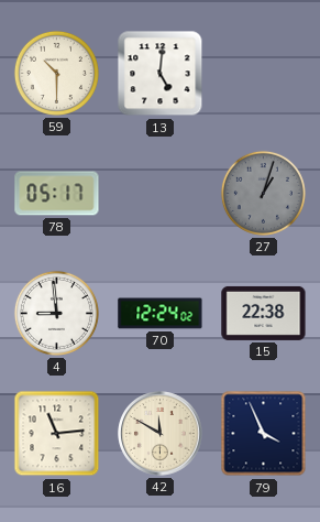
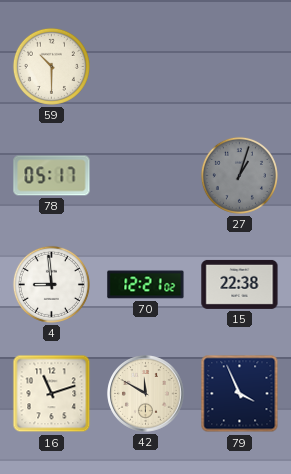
13: 5:01 -> none
70: 12:24 -> 12:21
16: 11:14 -> 11:12
